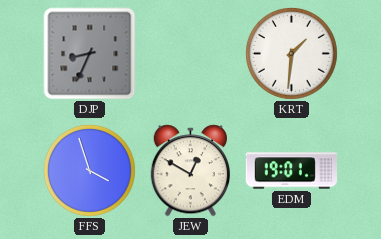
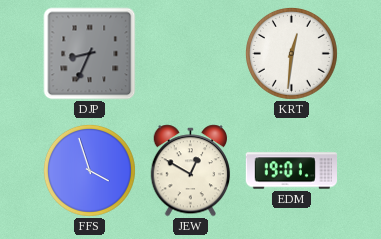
KRT: 1:31 -> 12:31
